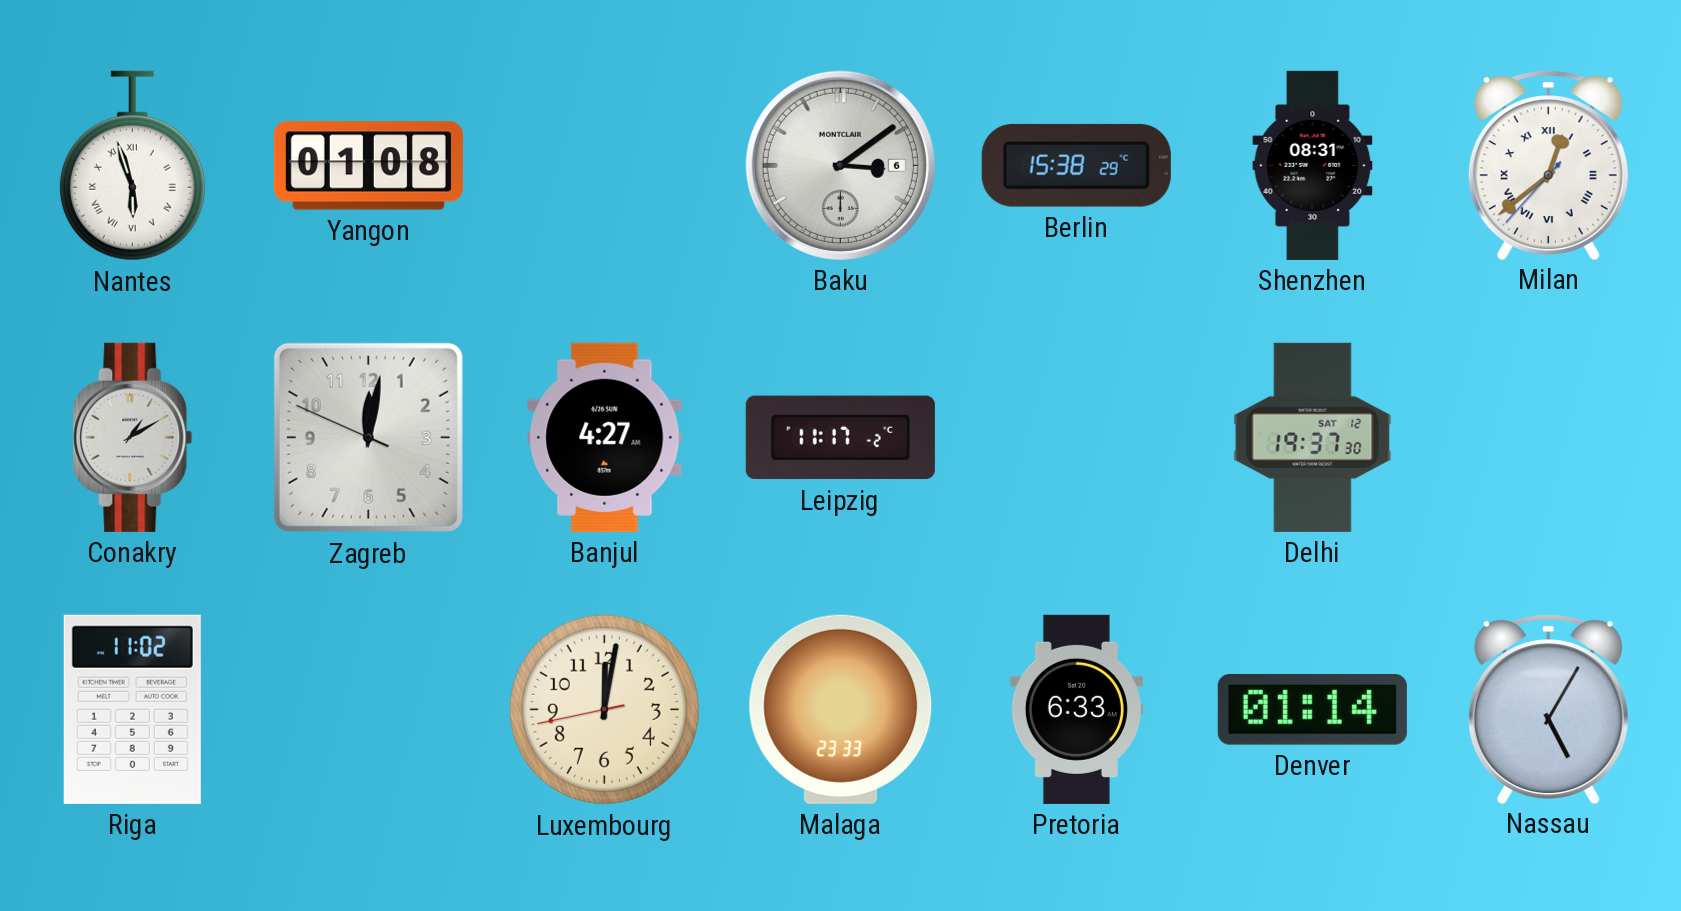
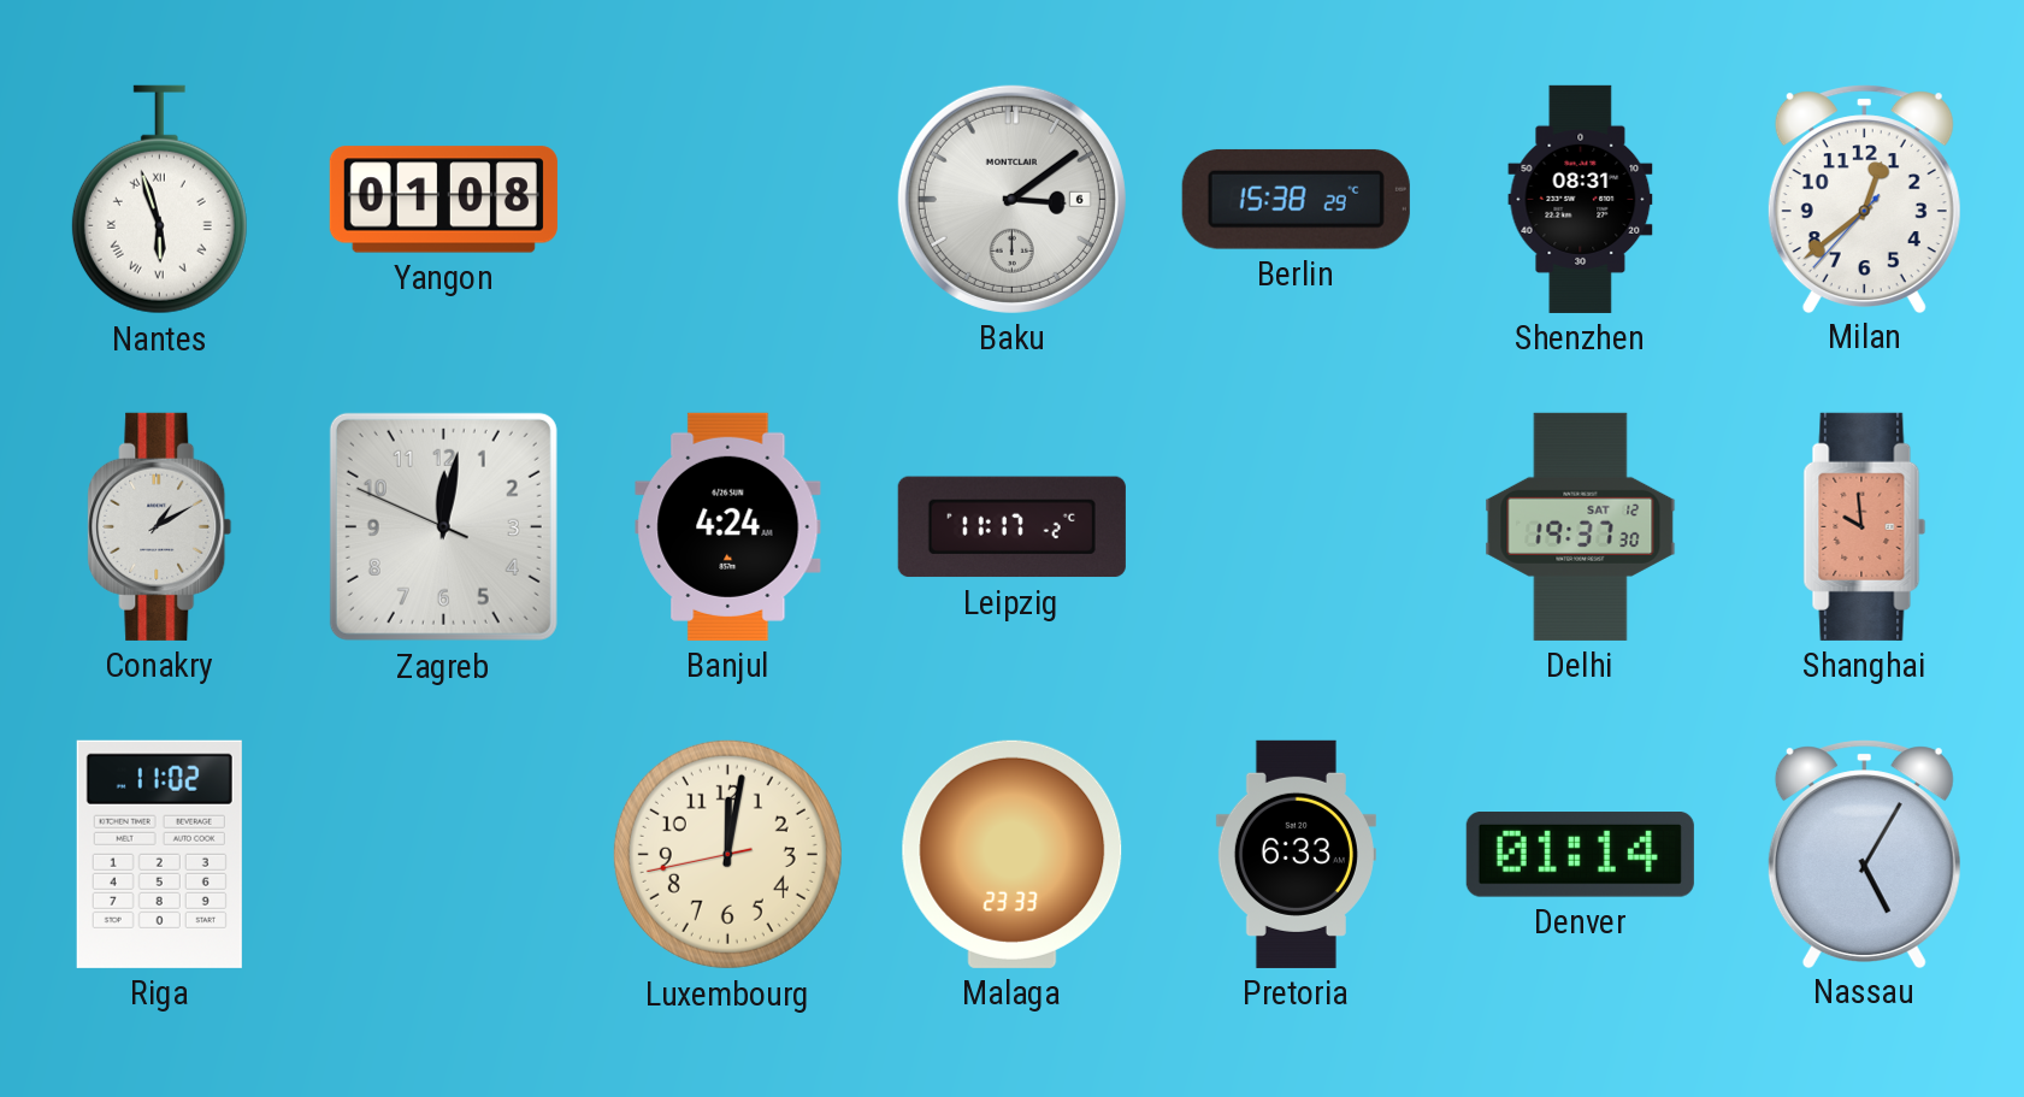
Milan numerals: Roman -> Arabic
Banjul: 4:27 -> 4:24
Shanghai: none -> 9:59
